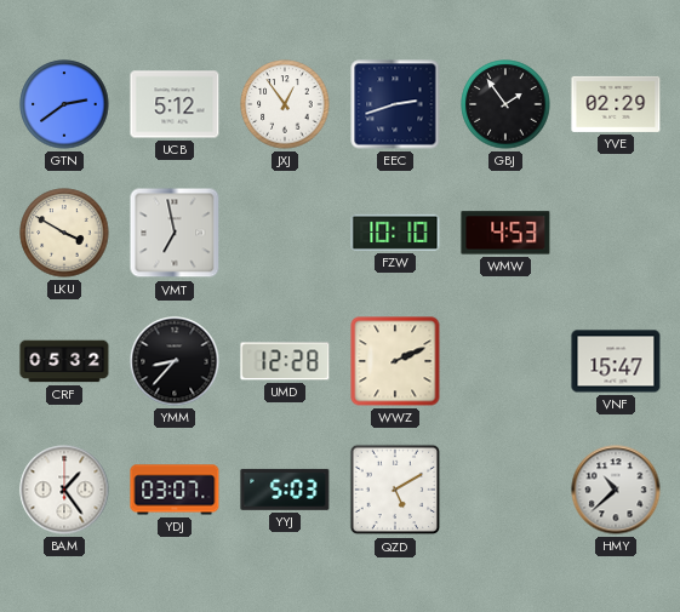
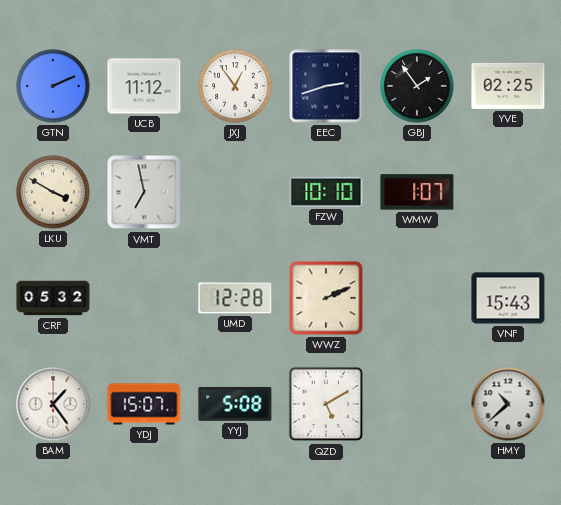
GTN: 2:39 -> 2:11
UCB: 5:12 -> 11:12
YVE: 02:29 -> 02:25
WMW: 4:53 -> 1:07
YMM: 8:37 -> none
VNF: 15:47 -> 15:43
YDJ: 03:07 -> 15:07
YYJ: 5:03 -> 5:08
